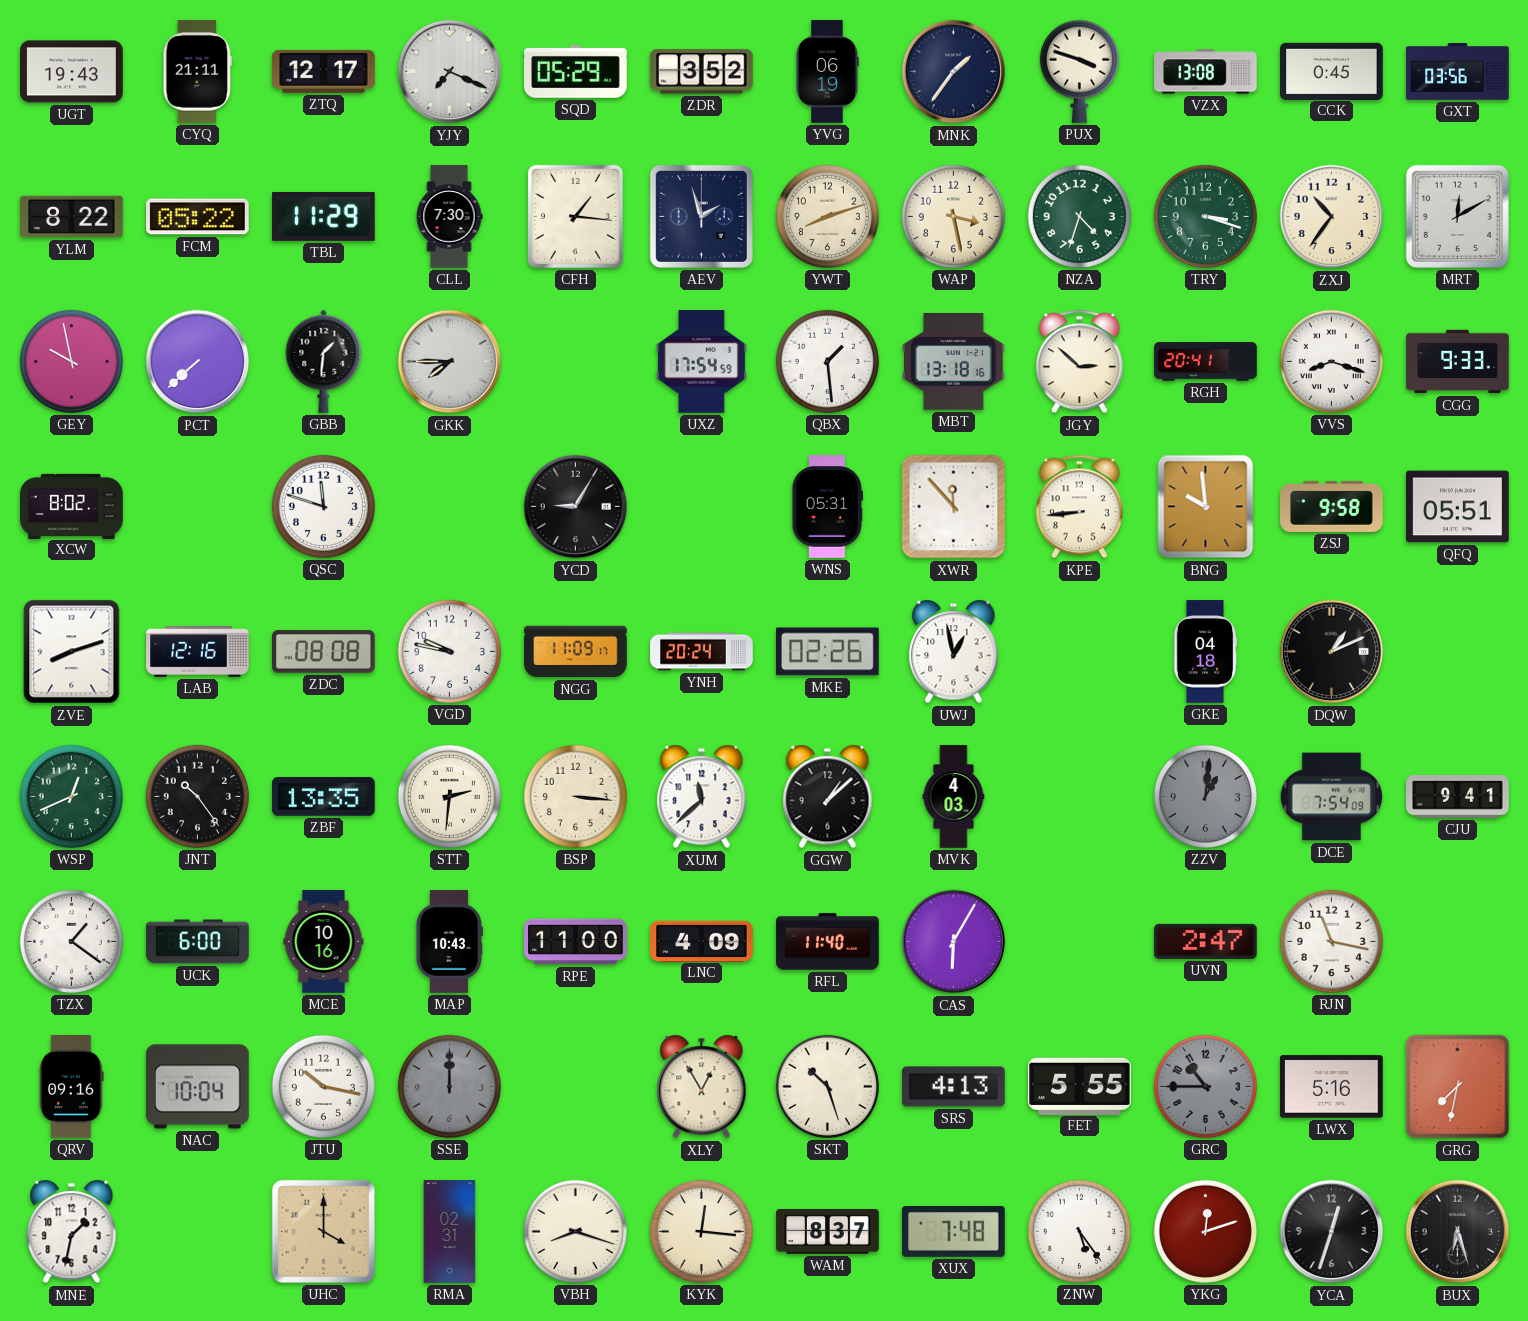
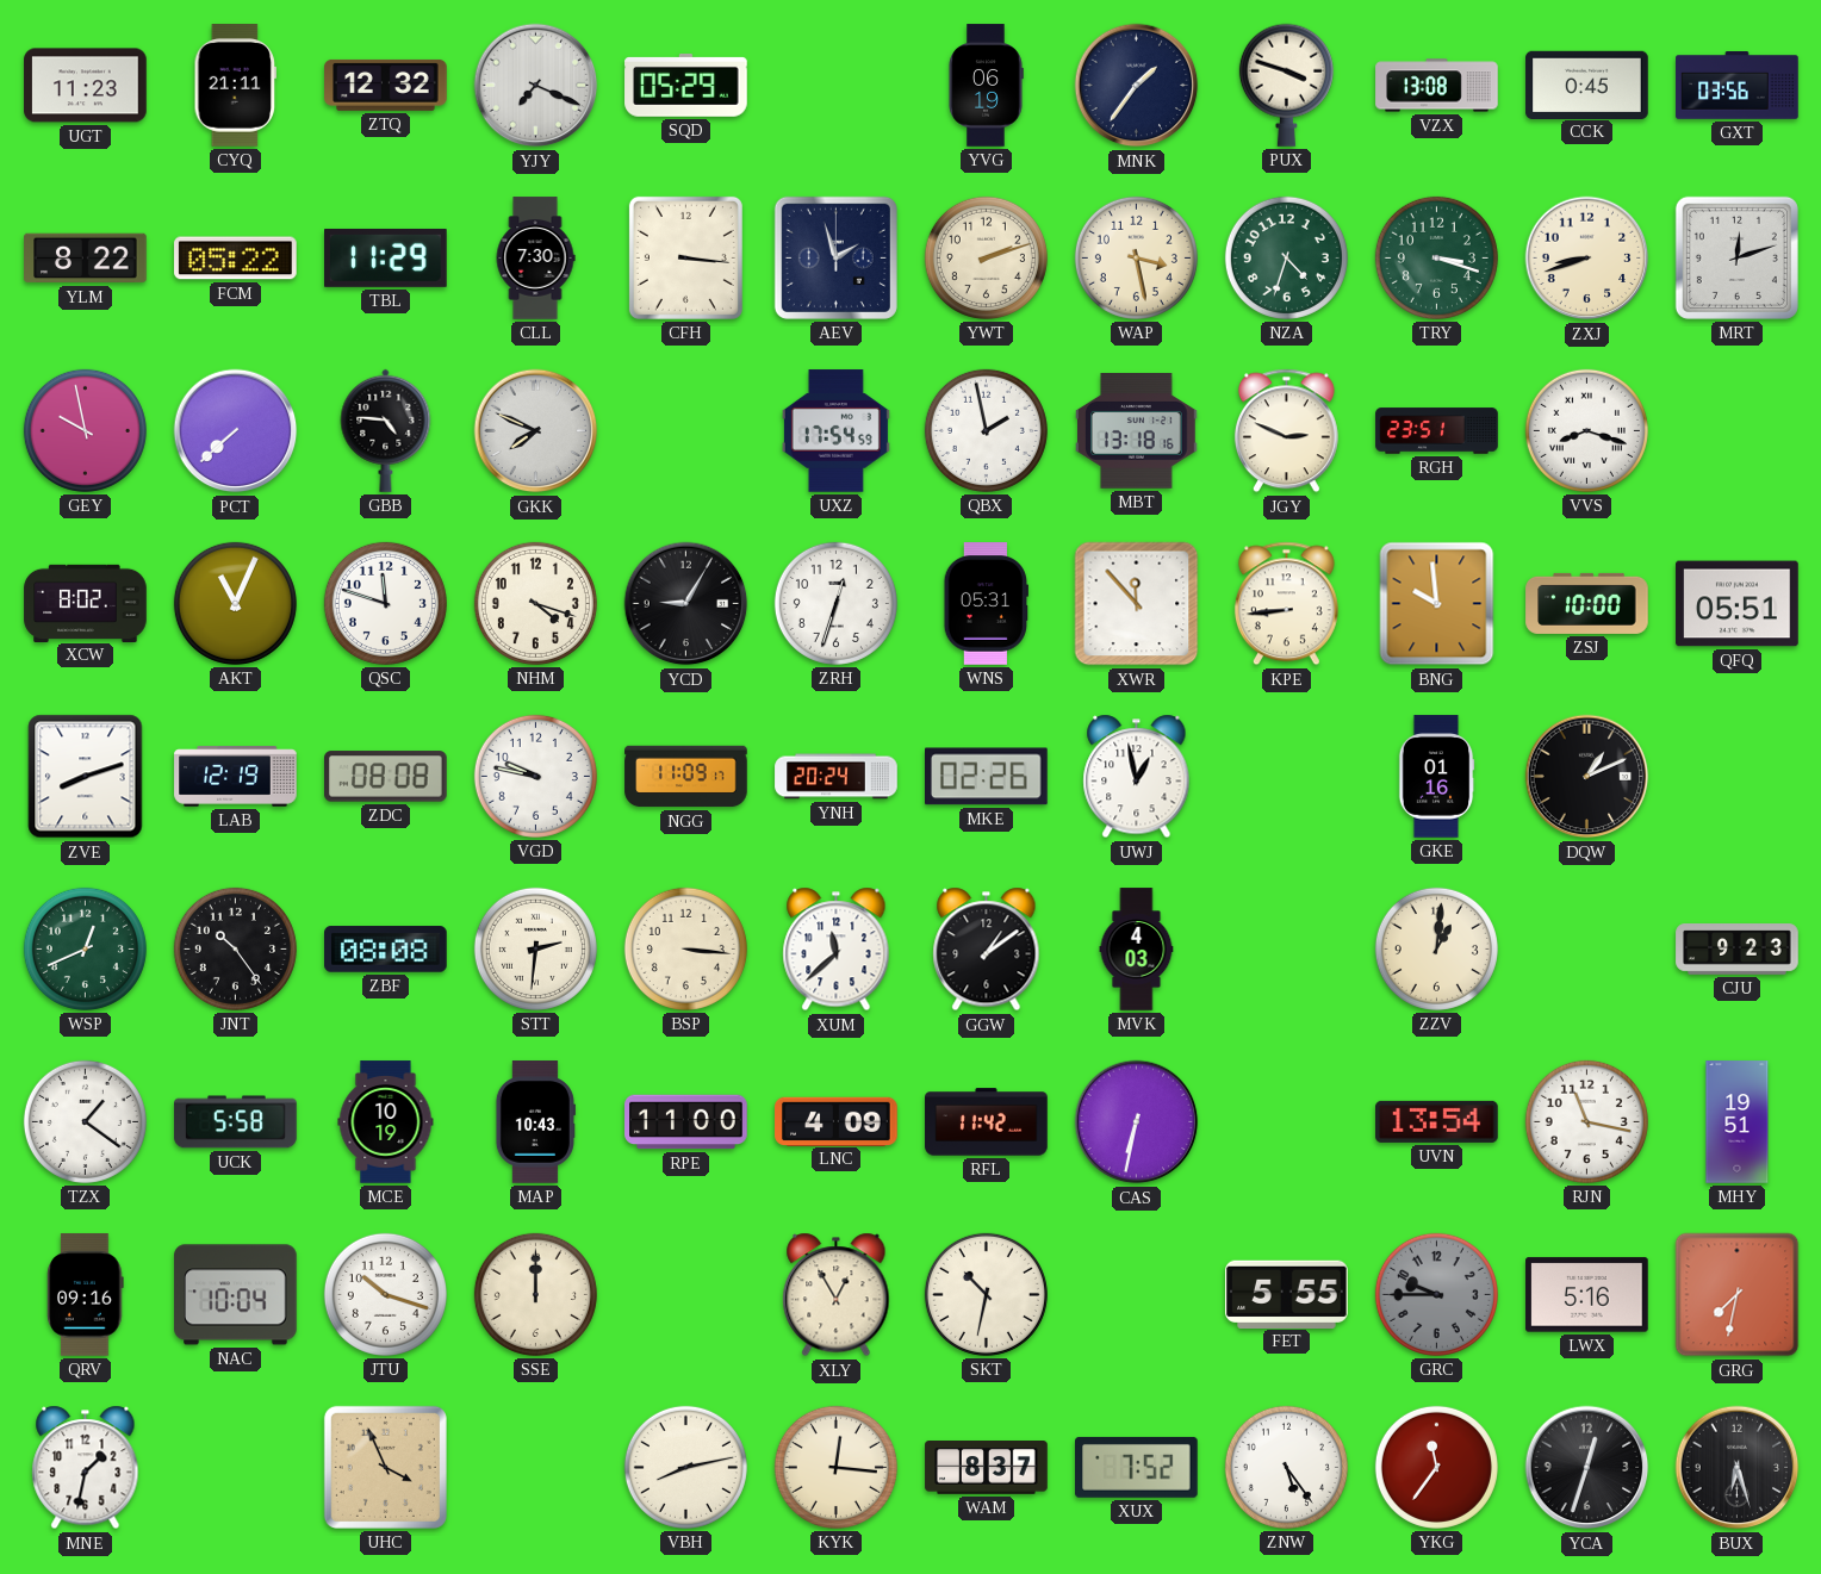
UGT: 19:43 -> 11:23
ZTQ: 12:17 -> 12:32
ZDR: 3:52 -> none
CFH: 1:16 -> 3:16
YWT: 8:12 -> 2:12
ZXJ: 10:36 -> 8:42
MRT: 12:10 -> 12:12
GBB: 1:31 -> 4:46
GKK: 7:45 -> 7:49
QBX: 1:29 -> 1:58
JGY: 2:52 -> 2:49
RGH: 20:41 -> 23:51
CGG: 9:33 -> none
AKT: none -> 11:04
NHM: none -> 4:18
ZRH: none -> 12:33
ZSJ: 9:58 -> 10:00
LAB: 12:16 -> 12:19
GKE: 04:18 -> 01:16
ZBF: 13:35 -> 08:08
GGW: 1:08 -> 1:09
ZZV dial: grey -> cream
DCE: 7:54 -> none
CJU: 9:41 -> 9:23
UCK: 6:00 -> 5:58
MCE: 10:16 -> 10:19
RFL: 11:40 -> 11:42
CAS: 6:05 -> 6:32
UVN: 2:47 -> 13:54
MHY: none -> 19:51
JTU: 10:17 -> 10:18
SSE dial: grey -> cream
SKT: 10:27 -> 10:32
SRS: 4:13 -> none
GRC: 10:45 -> 9:45
UHC: 4:00 -> 3:56
RMA: 02:31 -> none
VBH: 8:18 -> 8:13
XUX: 7:48 -> 7:52
YKG: 12:12 -> 11:36
